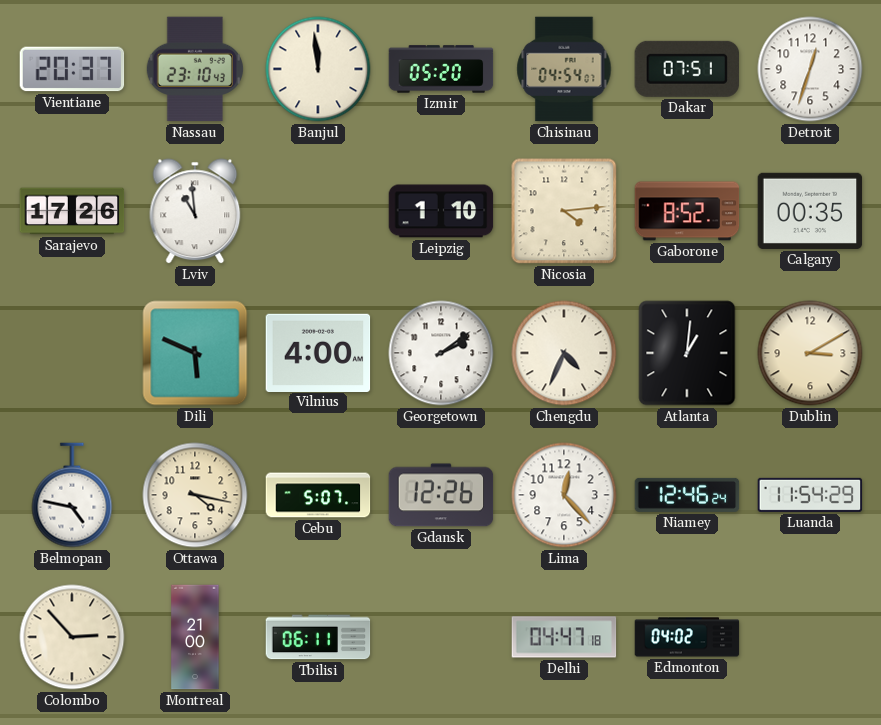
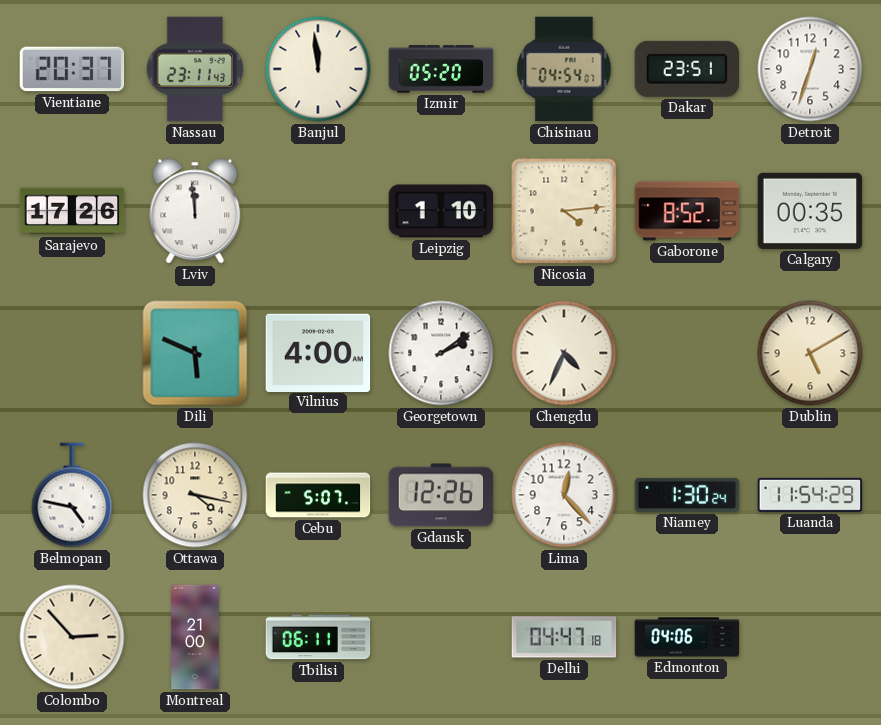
Nassau: 23:10 -> 23:11
Dakar: 07:51 -> 23:51
Lviv: 10:59 -> 11:59
Atlanta: 1:01 -> none
Dublin: 3:10 -> 5:10
Niamey: 12:46 -> 1:30
Edmonton: 04:02 -> 04:06
